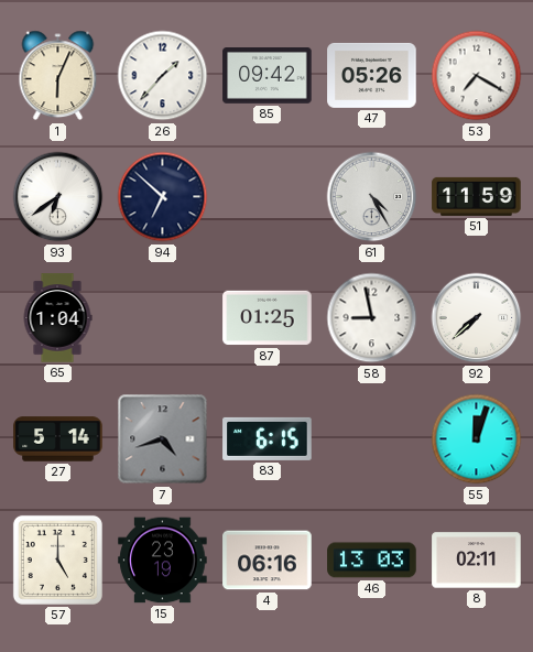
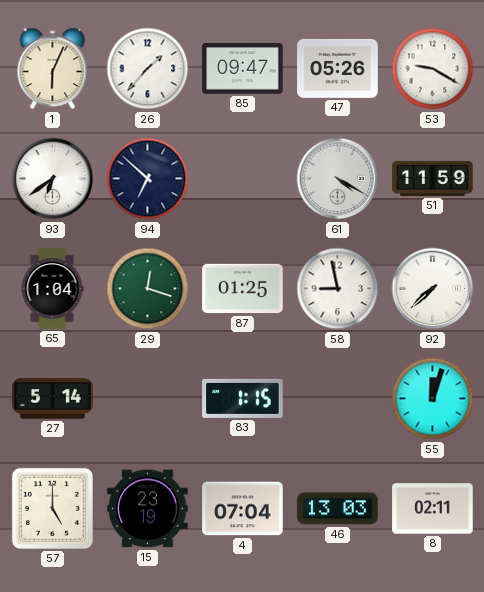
85: 09:42 -> 09:47
53: 7:20 -> 9:20
61: 4:25 -> 4:20
29: none -> 12:18
7: 4:42 -> none
83: 6:15 -> 1:15
4: 06:16 -> 07:04
